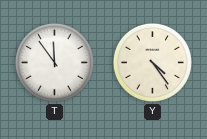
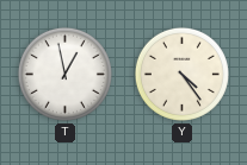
T: 11:54 -> 12:58
